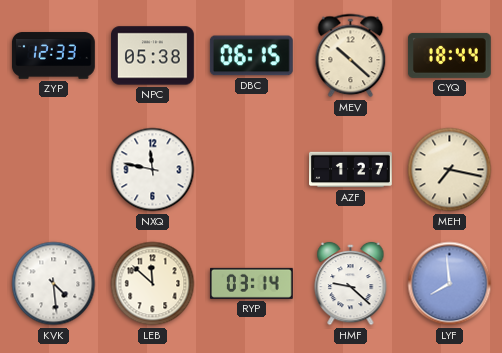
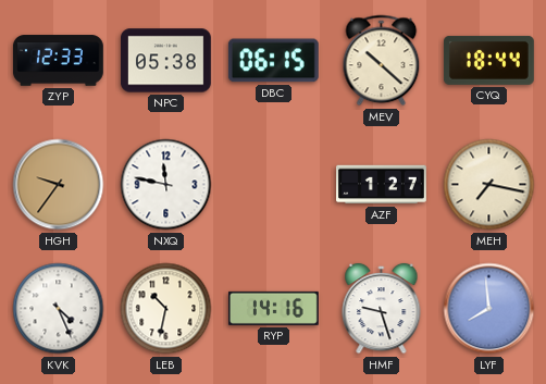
HGH: none -> 9:36
KVK: 4:29 -> 4:26
LEB: 11:52 -> 10:32
RYP: 03:14 -> 14:16
HMF: 9:22 -> 9:27
